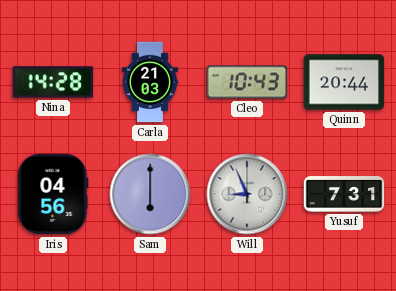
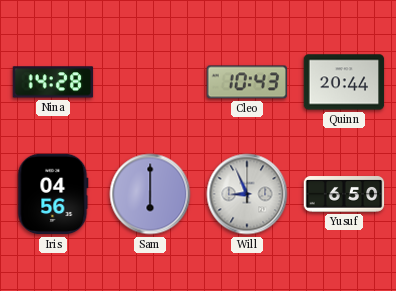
Carla: 21:03 -> none
Yusuf: 7:31 -> 6:50
